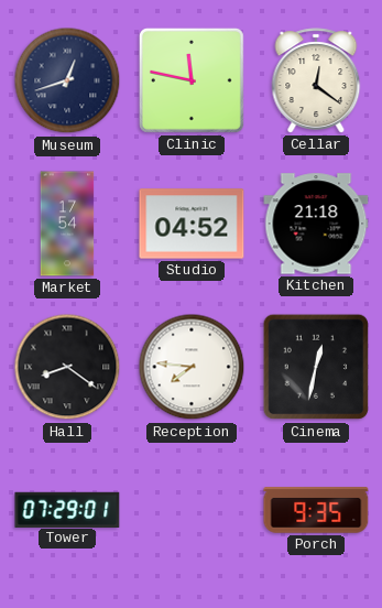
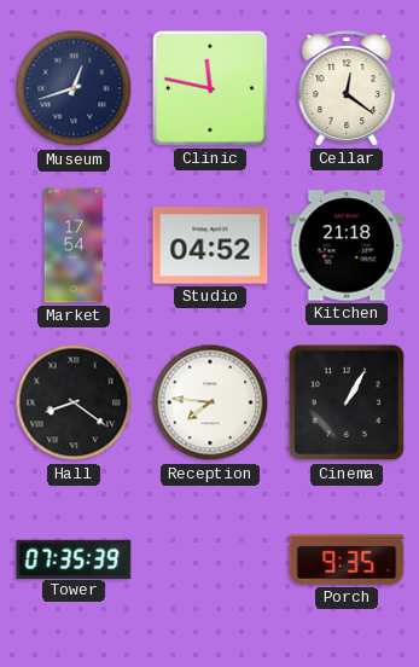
Cinema: 12:32 -> 1:05
Tower: 07:29 -> 07:35
